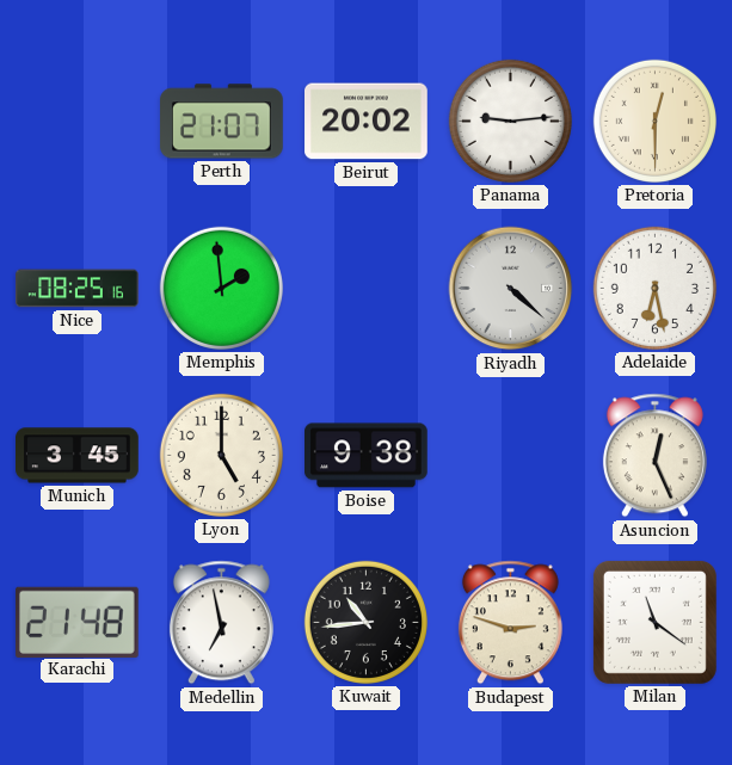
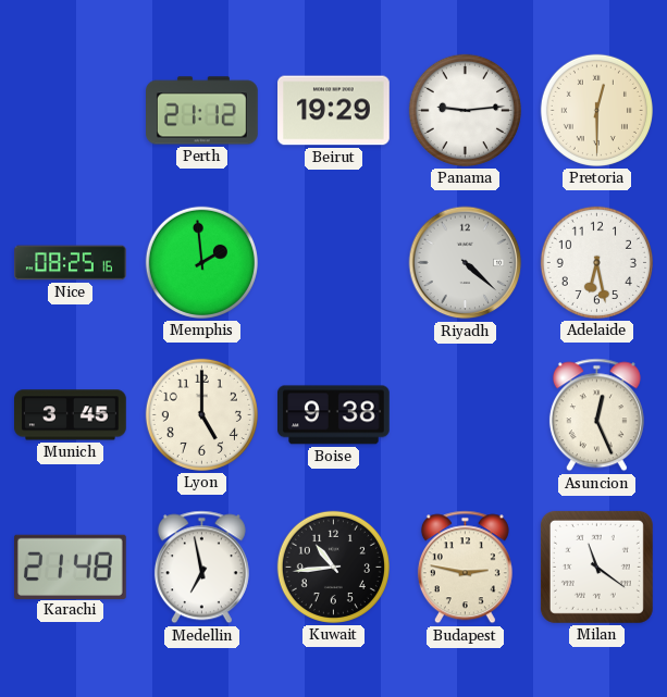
Perth: 21:07 -> 21:12
Beirut: 20:02 -> 19:29
Budapest: 2:48 -> 2:47
